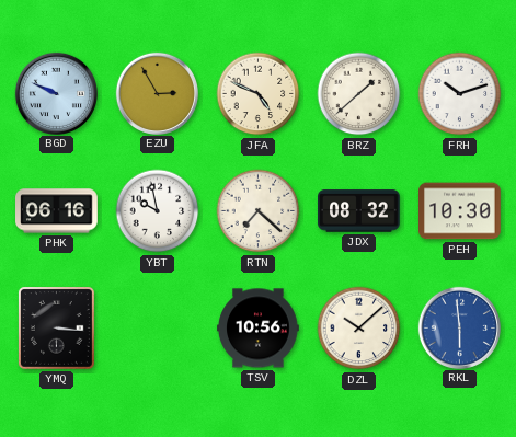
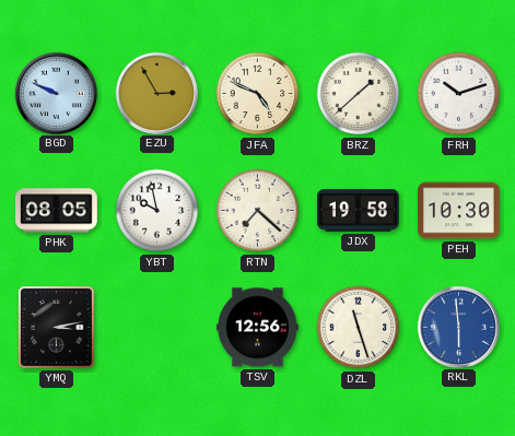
PHK: 06:16 -> 08:05
JDX: 08:32 -> 19:58
YMQ: 3:16 -> 3:13
TSV: 10:56 -> 12:56
DZL: 10:08 -> 11:27
